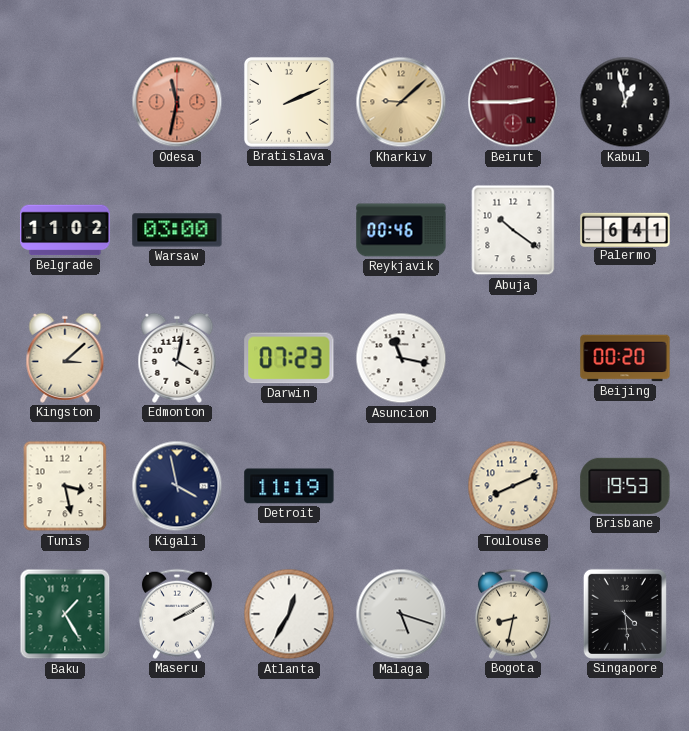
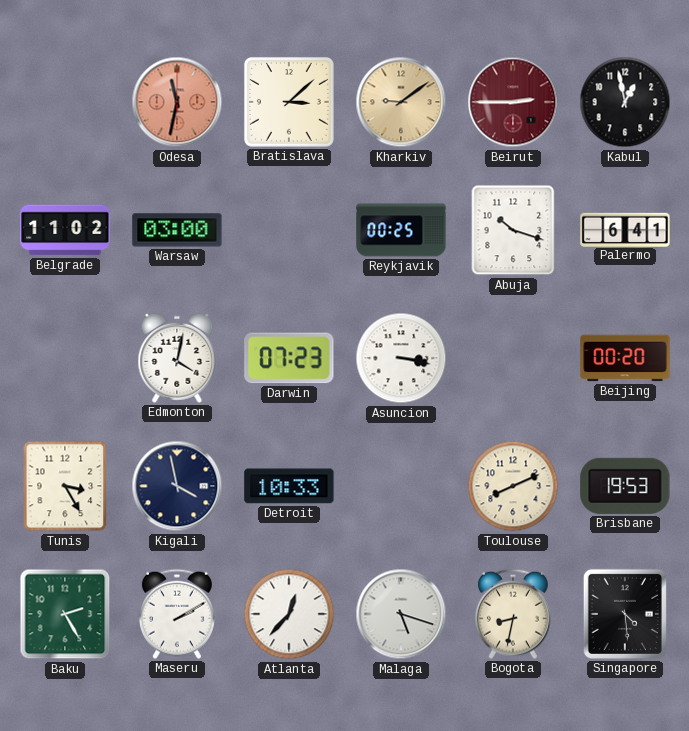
Bratislava: 2:11 -> 3:08
Kharkiv: 9:08 -> 9:09
Reykjavik: 00:46 -> 00:25
Abuja: 10:21 -> 10:18
Kingston: 3:08 -> none
Asuncion: 11:17 -> 3:17
Tunis: 3:28 -> 3:25
Detroit: 11:19 -> 10:33
Baku: 1:25 -> 2:25
Atlanta: 12:35 -> 12:37
